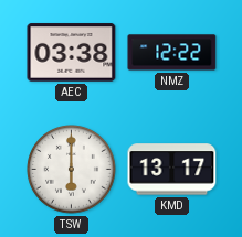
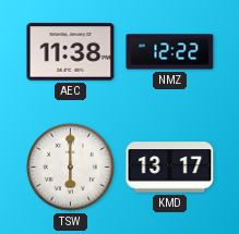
AEC: 03:38 -> 11:38
